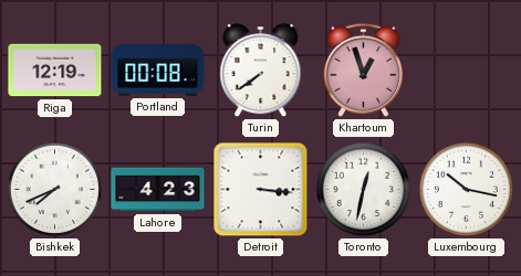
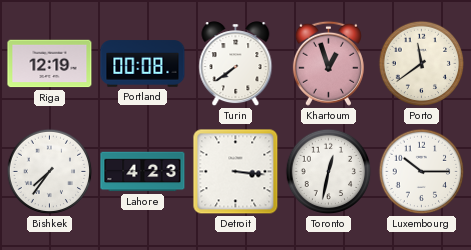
Porto: none -> 11:39
Bishkek: 7:41 -> 7:36
Luxembourg: 10:17 -> 10:15
